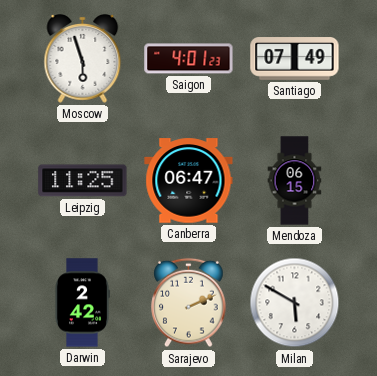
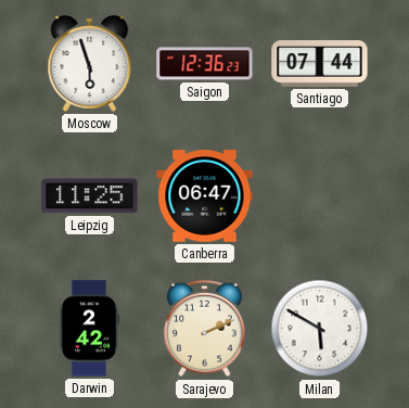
Saigon: 4:01 -> 12:36
Santiago: 07:49 -> 07:44
Mendoza: 06:15 -> none
